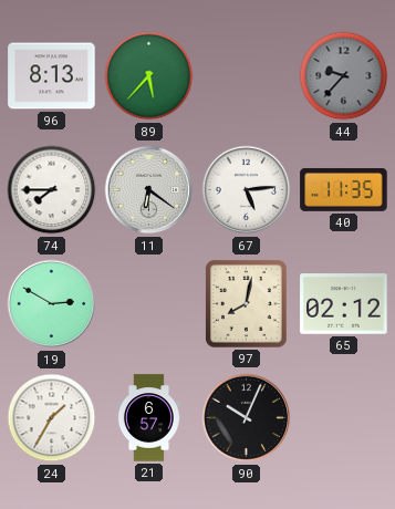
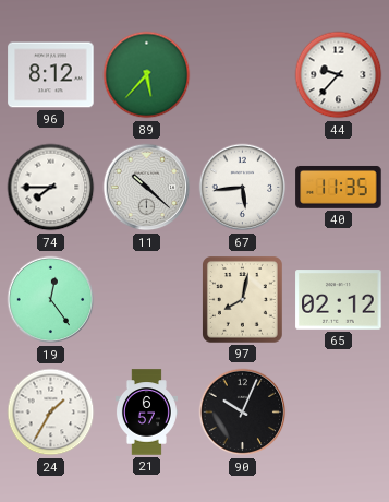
96: 8:13 -> 8:12
44 dial: grey -> white
11: 6:21 -> 10:22
67: 5:14 -> 5:44
19: 2:50 -> 12:24
